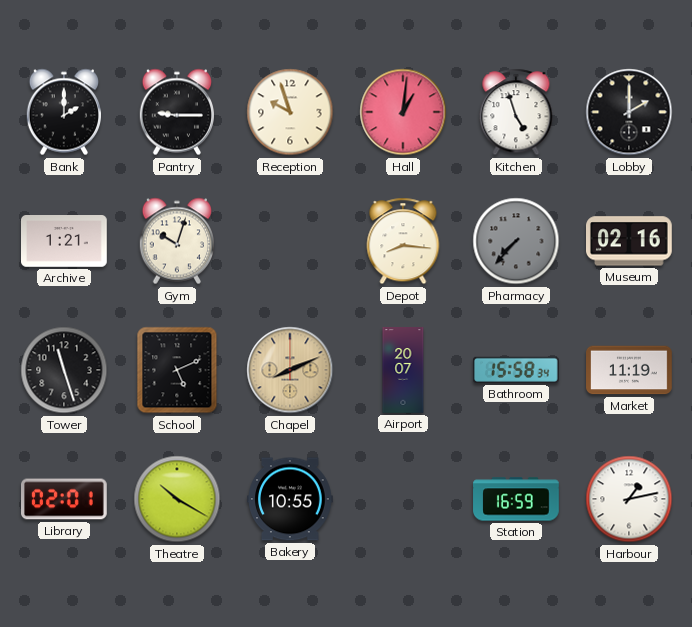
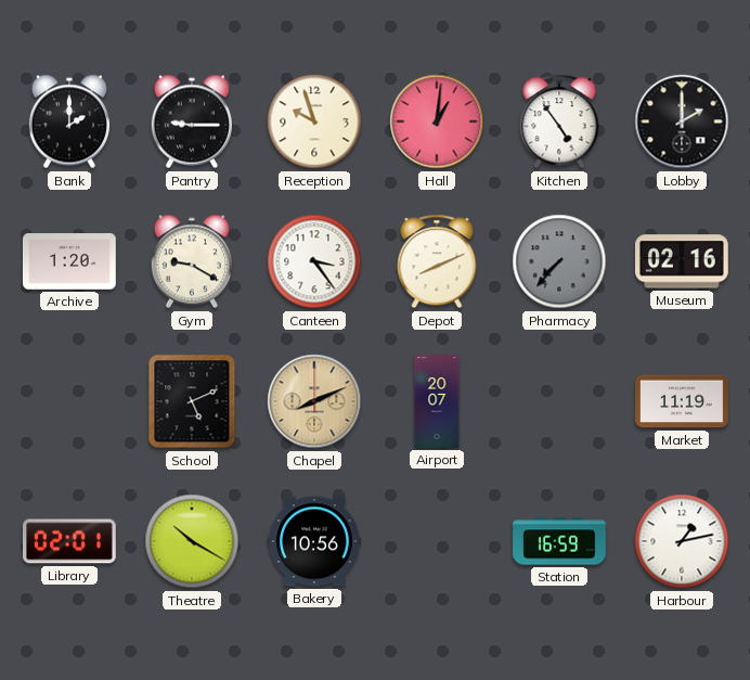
Kitchen: 4:57 -> 4:54
Archive: 1:21 -> 1:20
Gym: 10:03 -> 9:20
Canteen: none -> 3:24
Depot: 8:16 -> 8:11
Tower: 11:27 -> none
Bathroom: 15:58 -> none
Bakery: 10:55 -> 10:56
